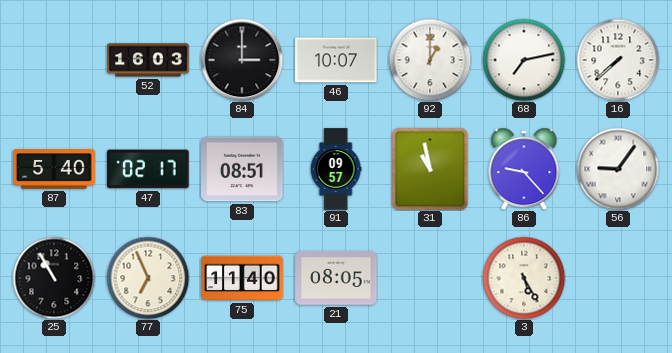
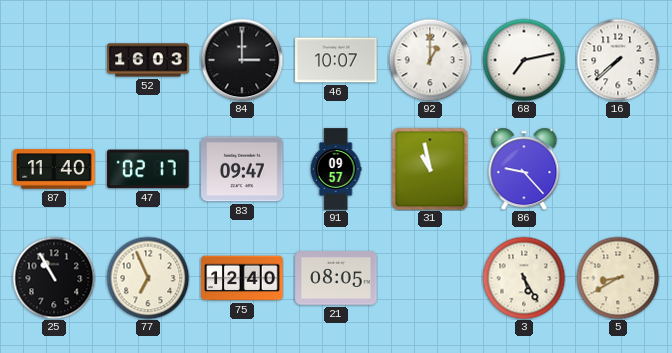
87: 5:40 -> 11:40
83: 08:51 -> 09:47
56: 9:06 -> none
75: 11:40 -> 12:40
5: none -> 8:40
